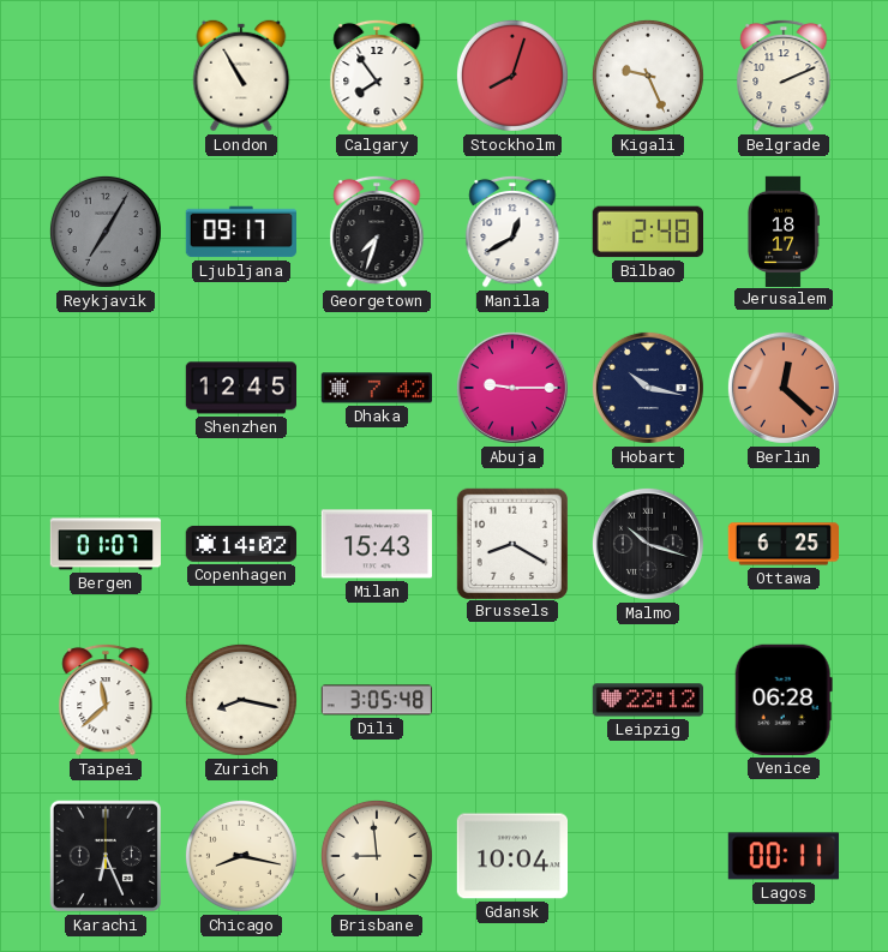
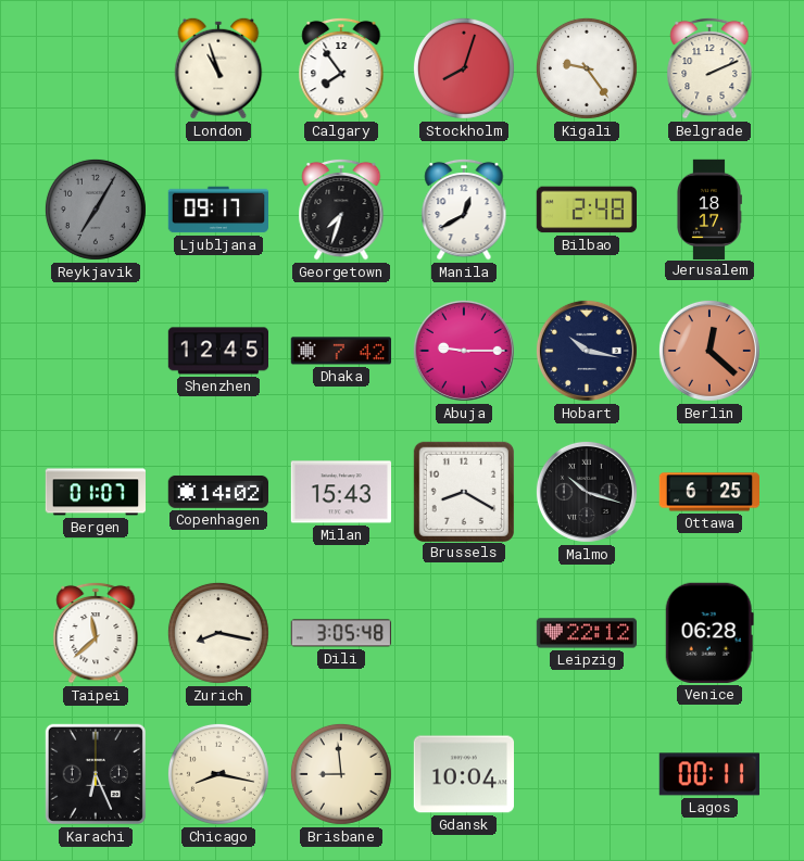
London: 10:55 -> 10:57
Kigali: 9:26 -> 9:24
